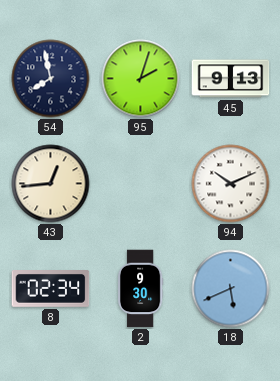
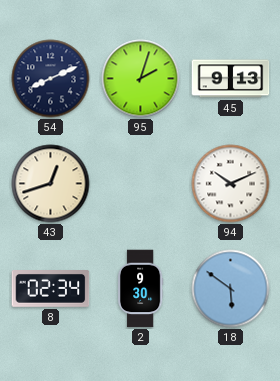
54: 7:58 -> 8:11
43: 12:44 -> 12:42
18: 5:41 -> 5:51
